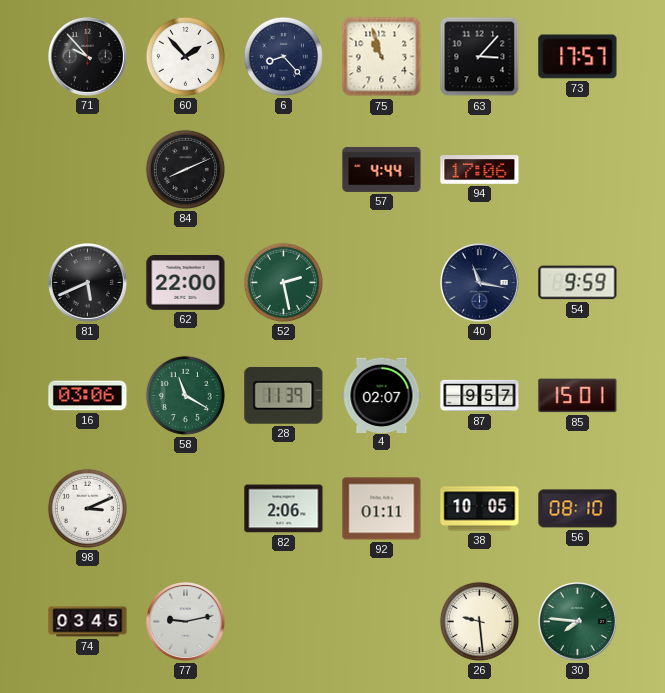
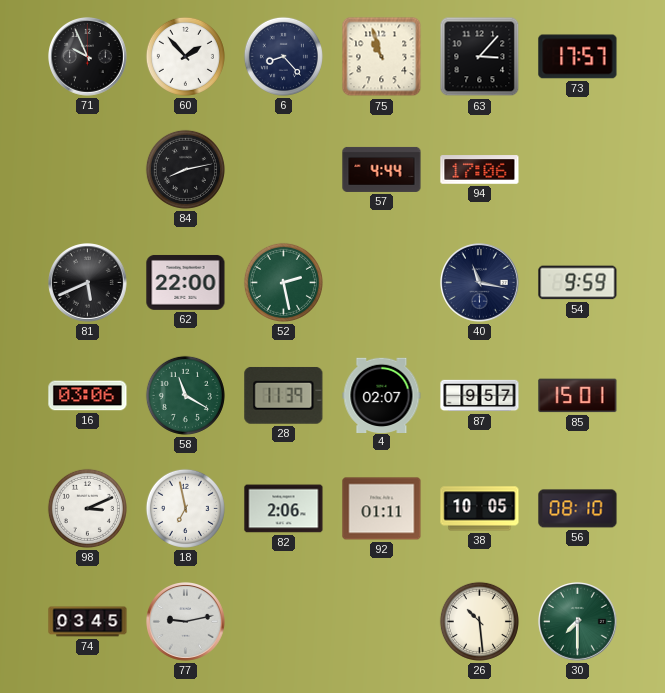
71: 9:53 -> 9:56
84: 8:11 -> 8:13
18: none -> 6:58
26: 9:29 -> 10:29
30: 7:46 -> 7:30
